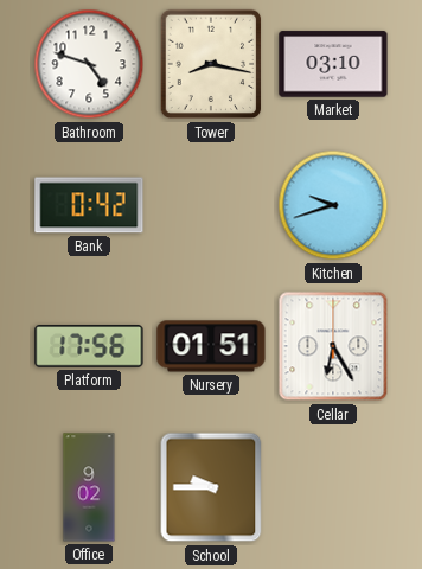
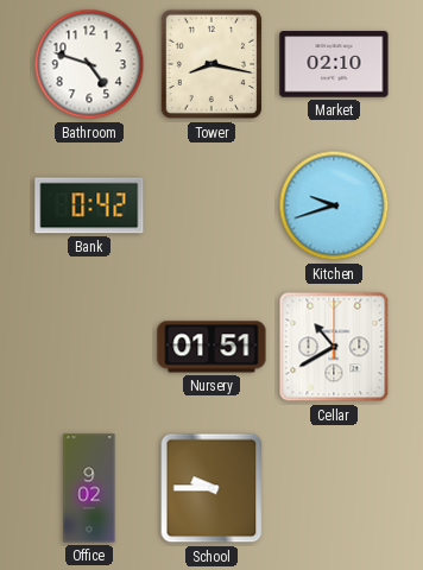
Market: 03:10 -> 02:10
Platform: 17:56 -> none
Cellar: 6:25 -> 10:40
